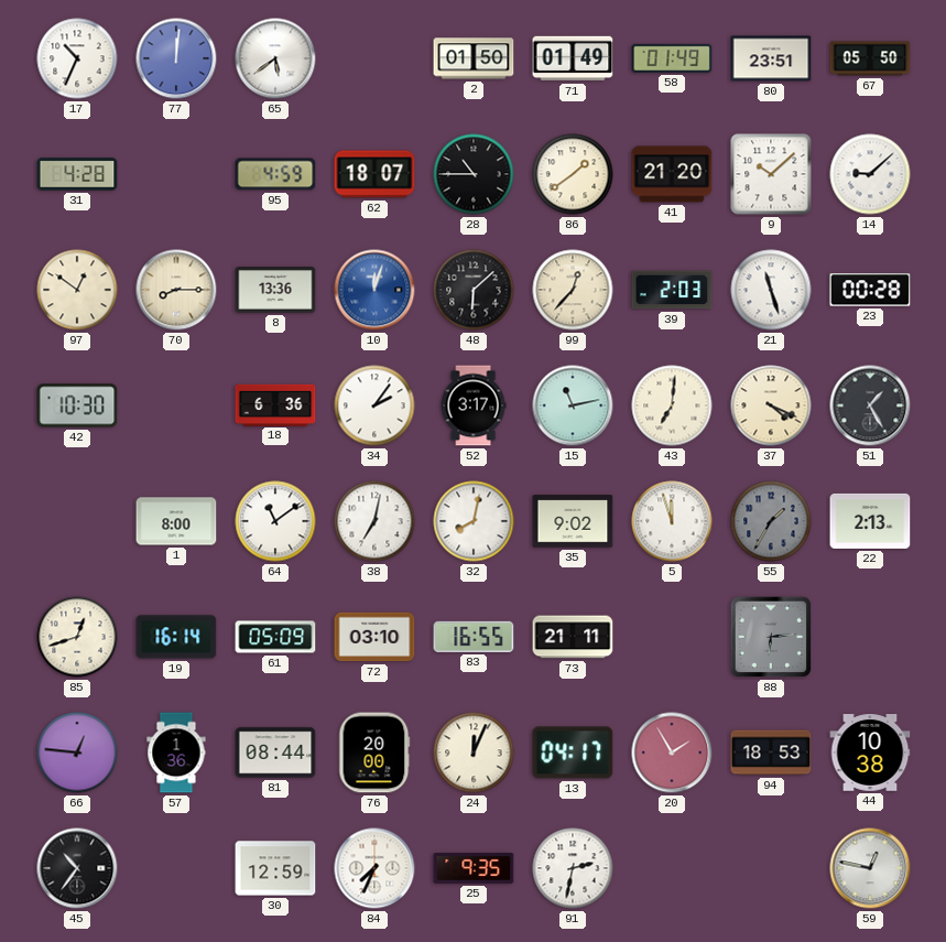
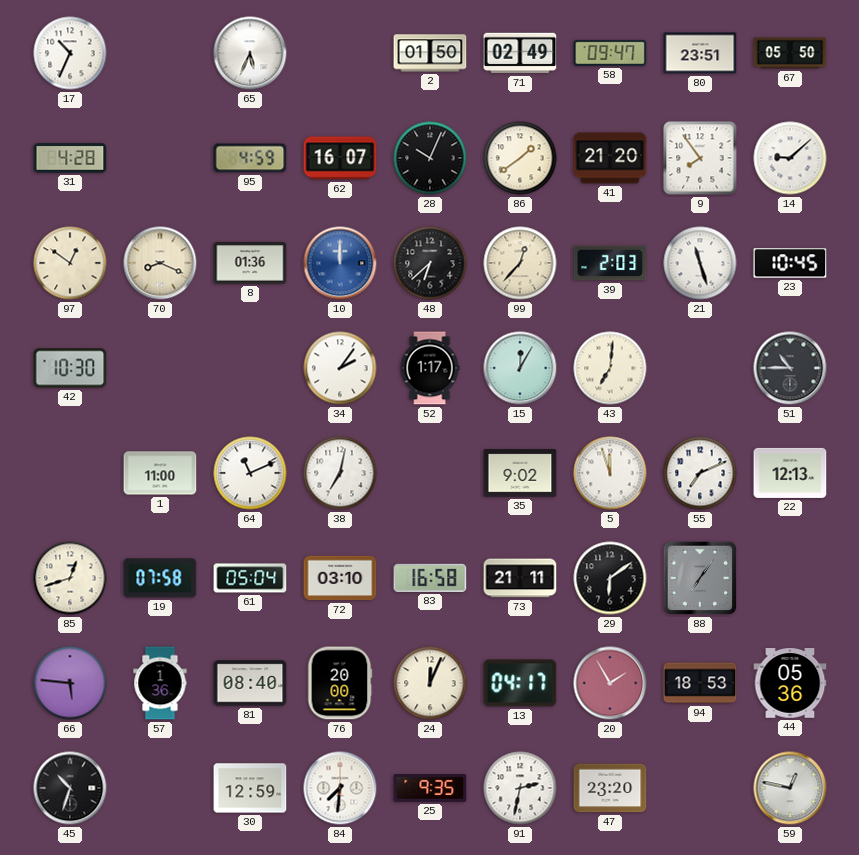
77: 12:01 -> none
65: 5:39 -> 5:34
71: 01:49 -> 02:49
58: 01:49 -> 09:47
62: 18:07 -> 16:07
28: 10:45 -> 10:04
9: 10:08 -> 7:54
70: 8:15 -> 8:19
8: 13:36 -> 01:36
10: 12:03 -> 12:00
48: 6:08 -> 6:38
23: 00:28 -> 10:45
18: 6:36 -> none
52: 3:17 -> 1:17
15: 11:13 -> 12:05
37: 4:19 -> none
51: 1:25 -> 10:45
1: 8:00 -> 11:00
64: 11:09 -> 11:11
32: 8:02 -> none
55: 1:35 -> 7:11
55 dial: grey -> white
22: 2:13 -> 12:13
19: 16:14 -> 07:58
61: 05:09 -> 05:04
83: 16:55 -> 16:58
29: none -> 6:09
88: 6:14 -> 7:06
66: 12:46 -> 5:46
81: 08:44 -> 08:40
44: 10:38 -> 05:36
45: 10:36 -> 10:33
84: 7:34 -> 7:31
47: none -> 23:20
